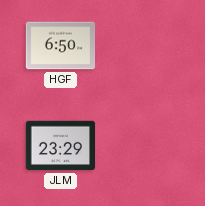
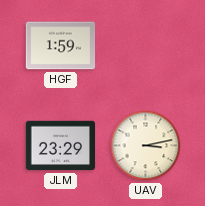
HGF: 6:50 -> 1:59
UAV: none -> 3:13
